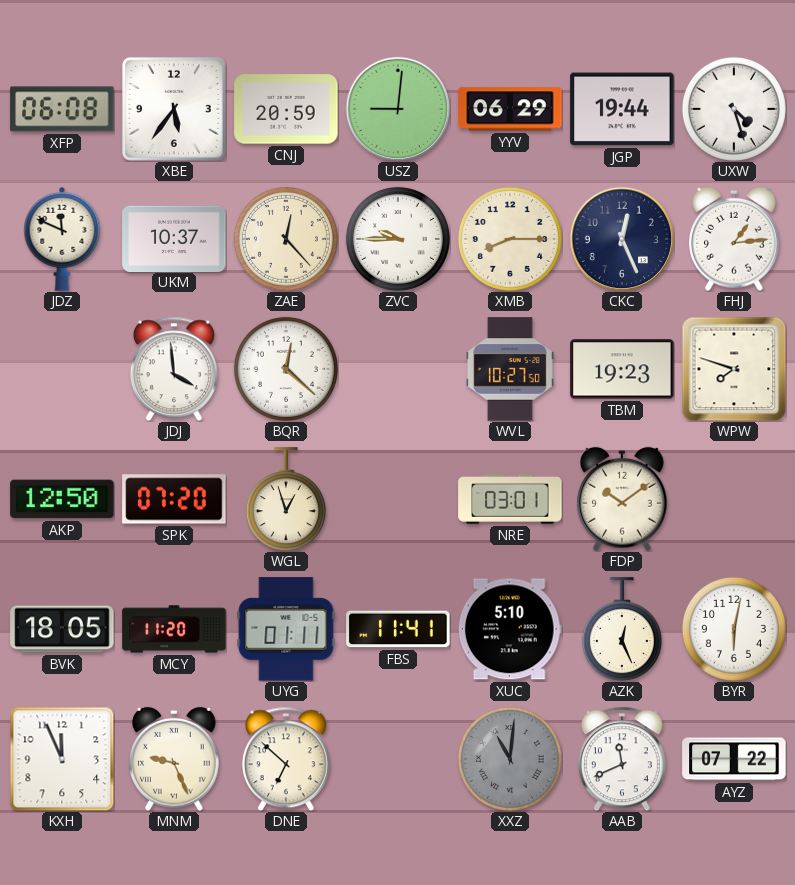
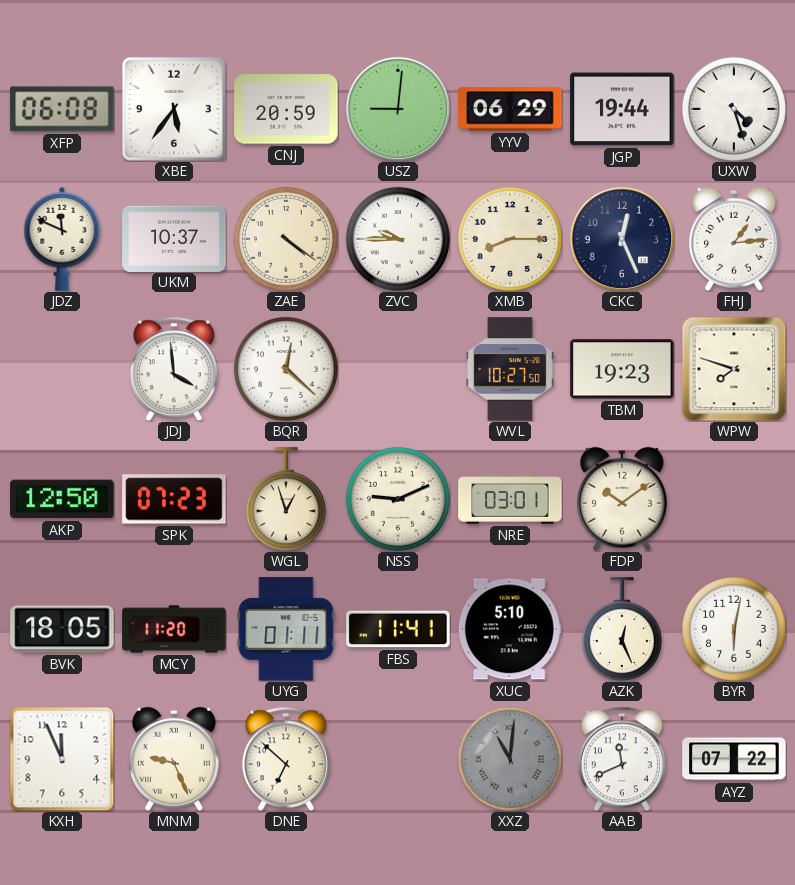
ZAE: 12:23 -> 4:21
SPK: 07:20 -> 07:23
NSS: none -> 9:11
